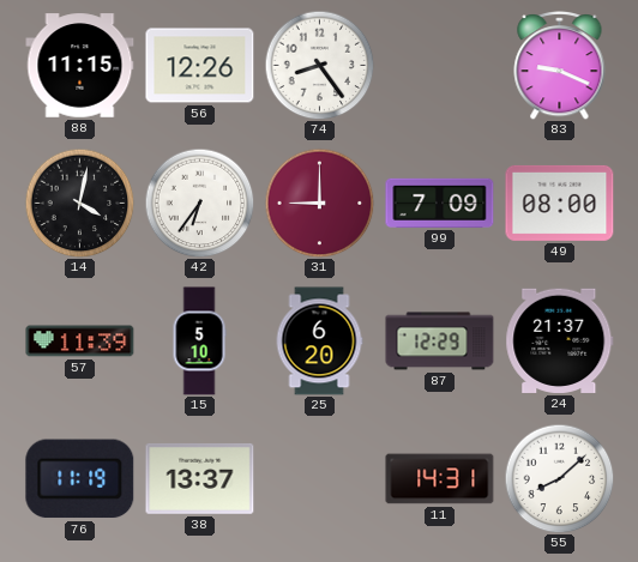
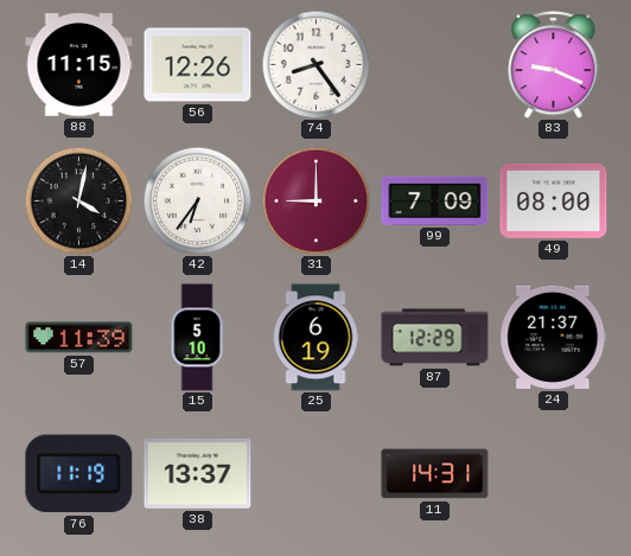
25: 6:20 -> 6:19
55: 8:08 -> none
